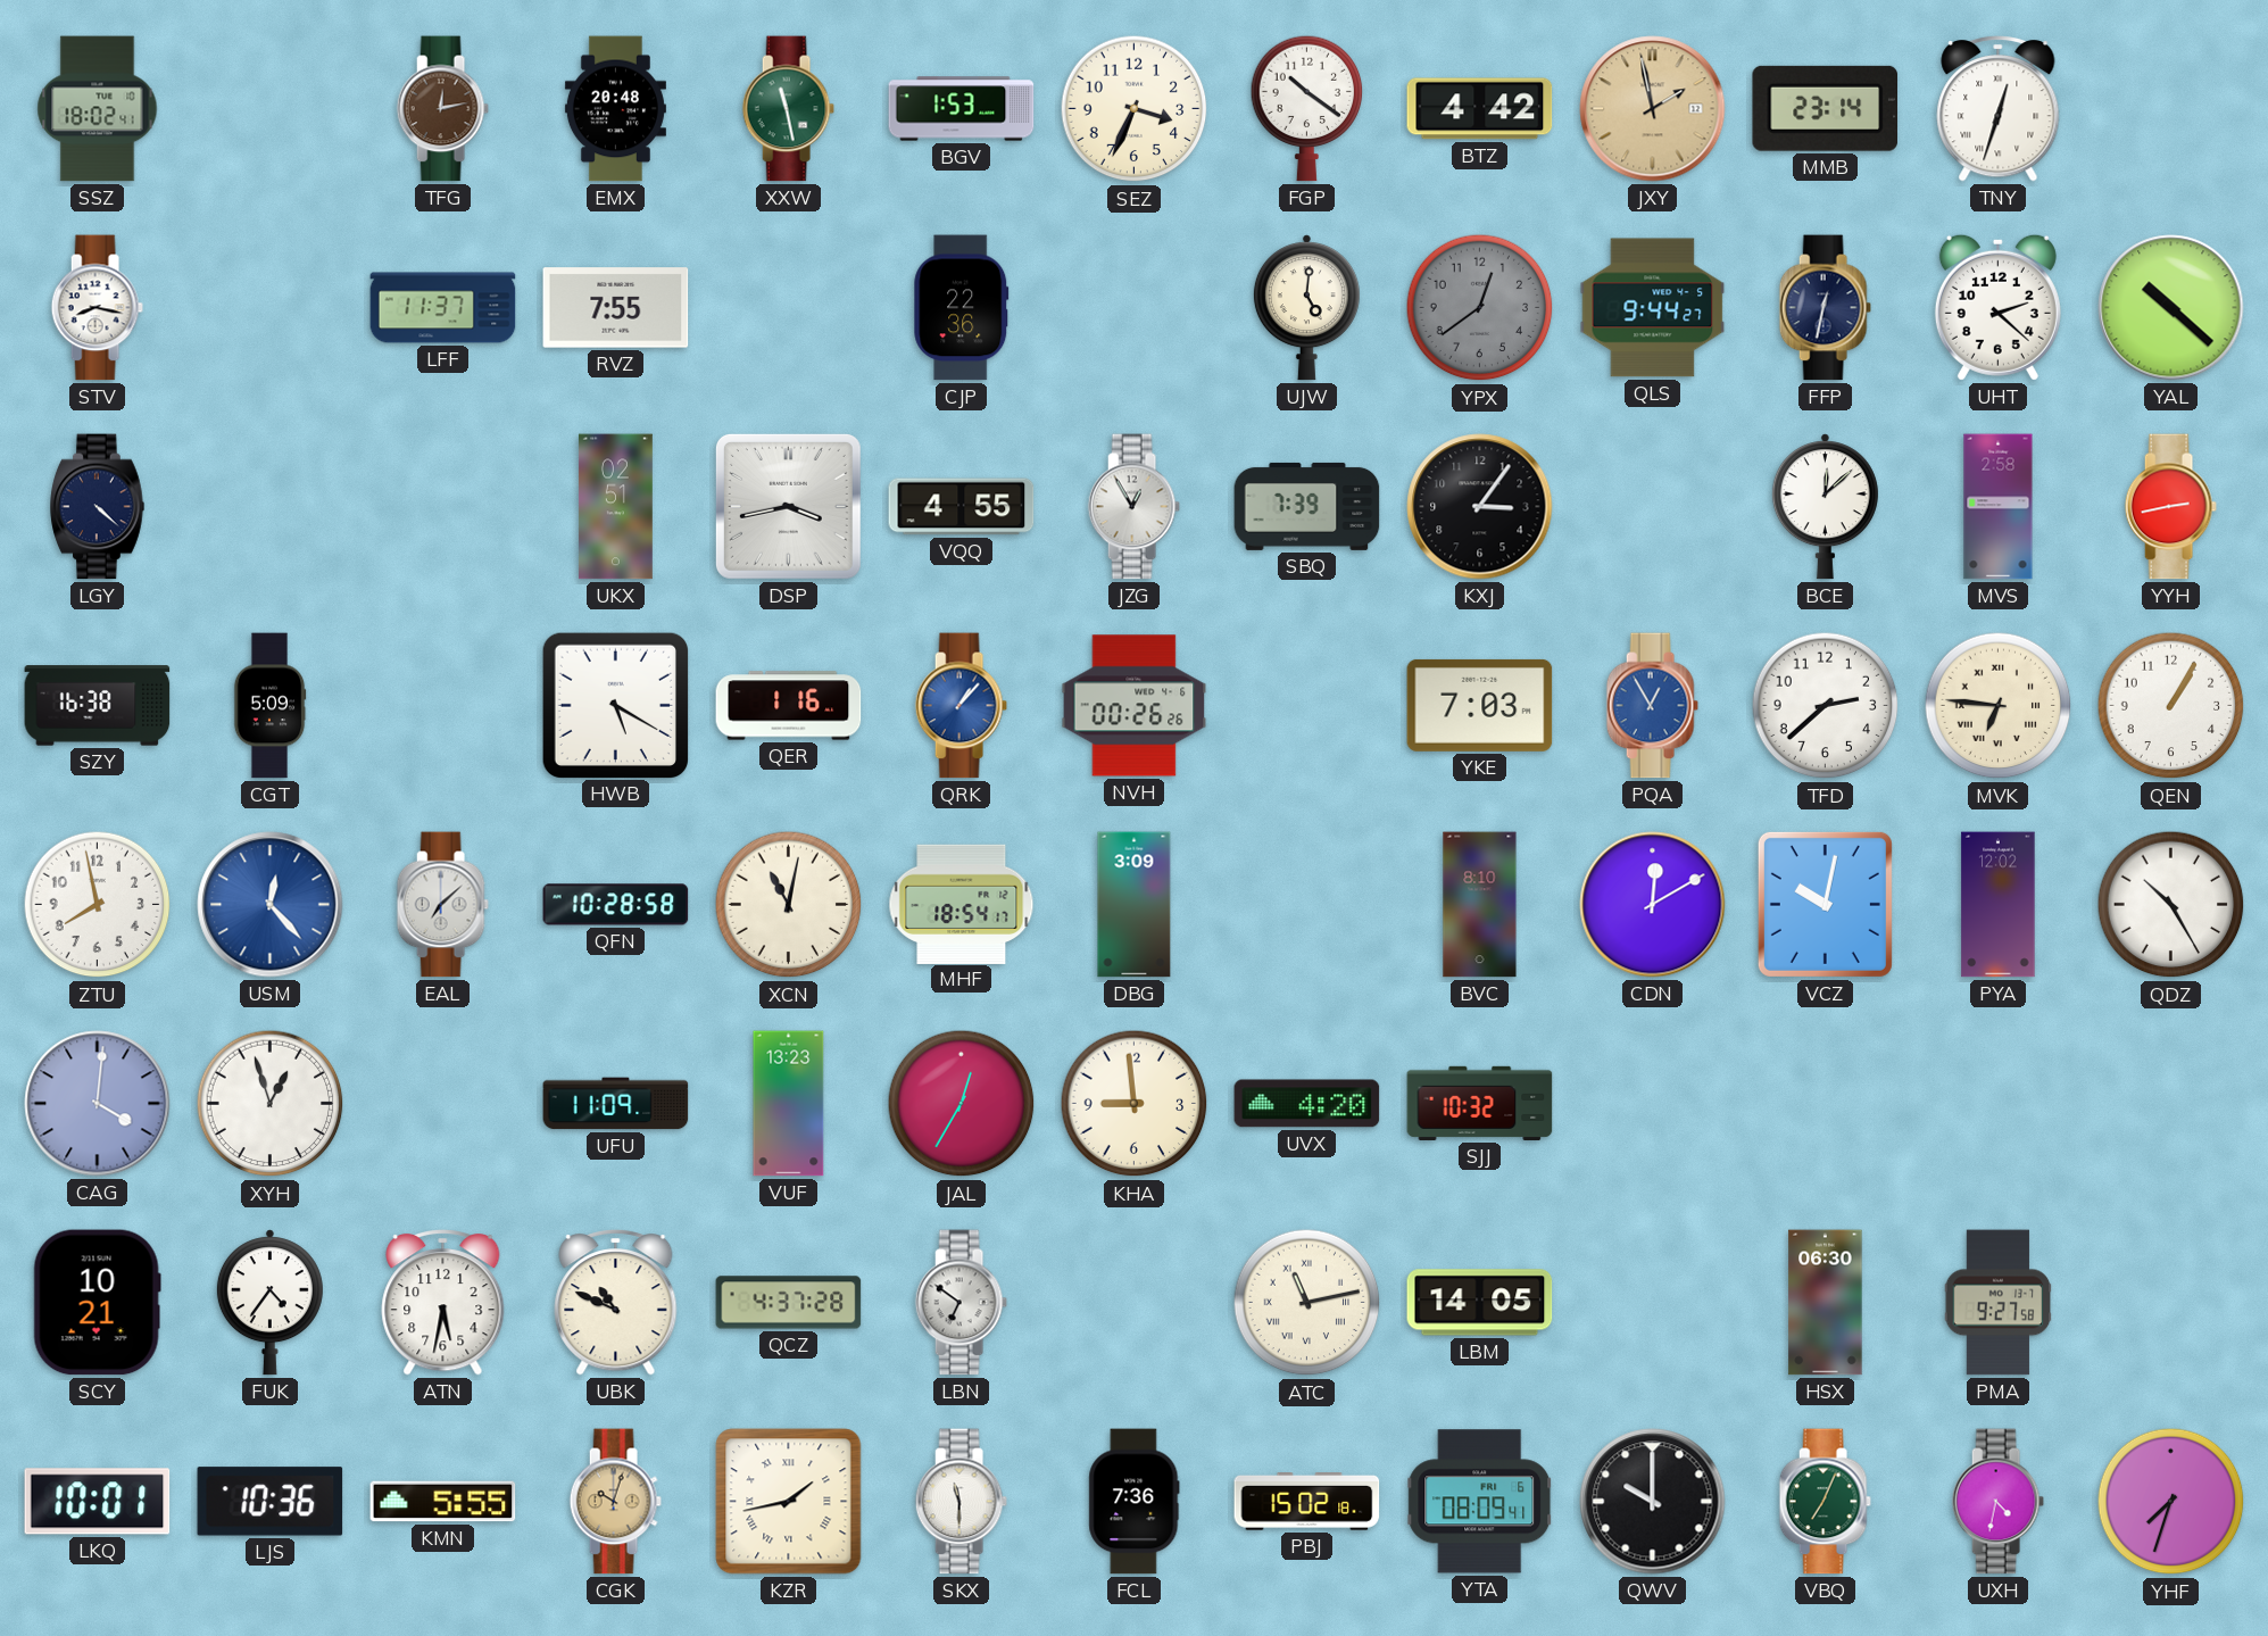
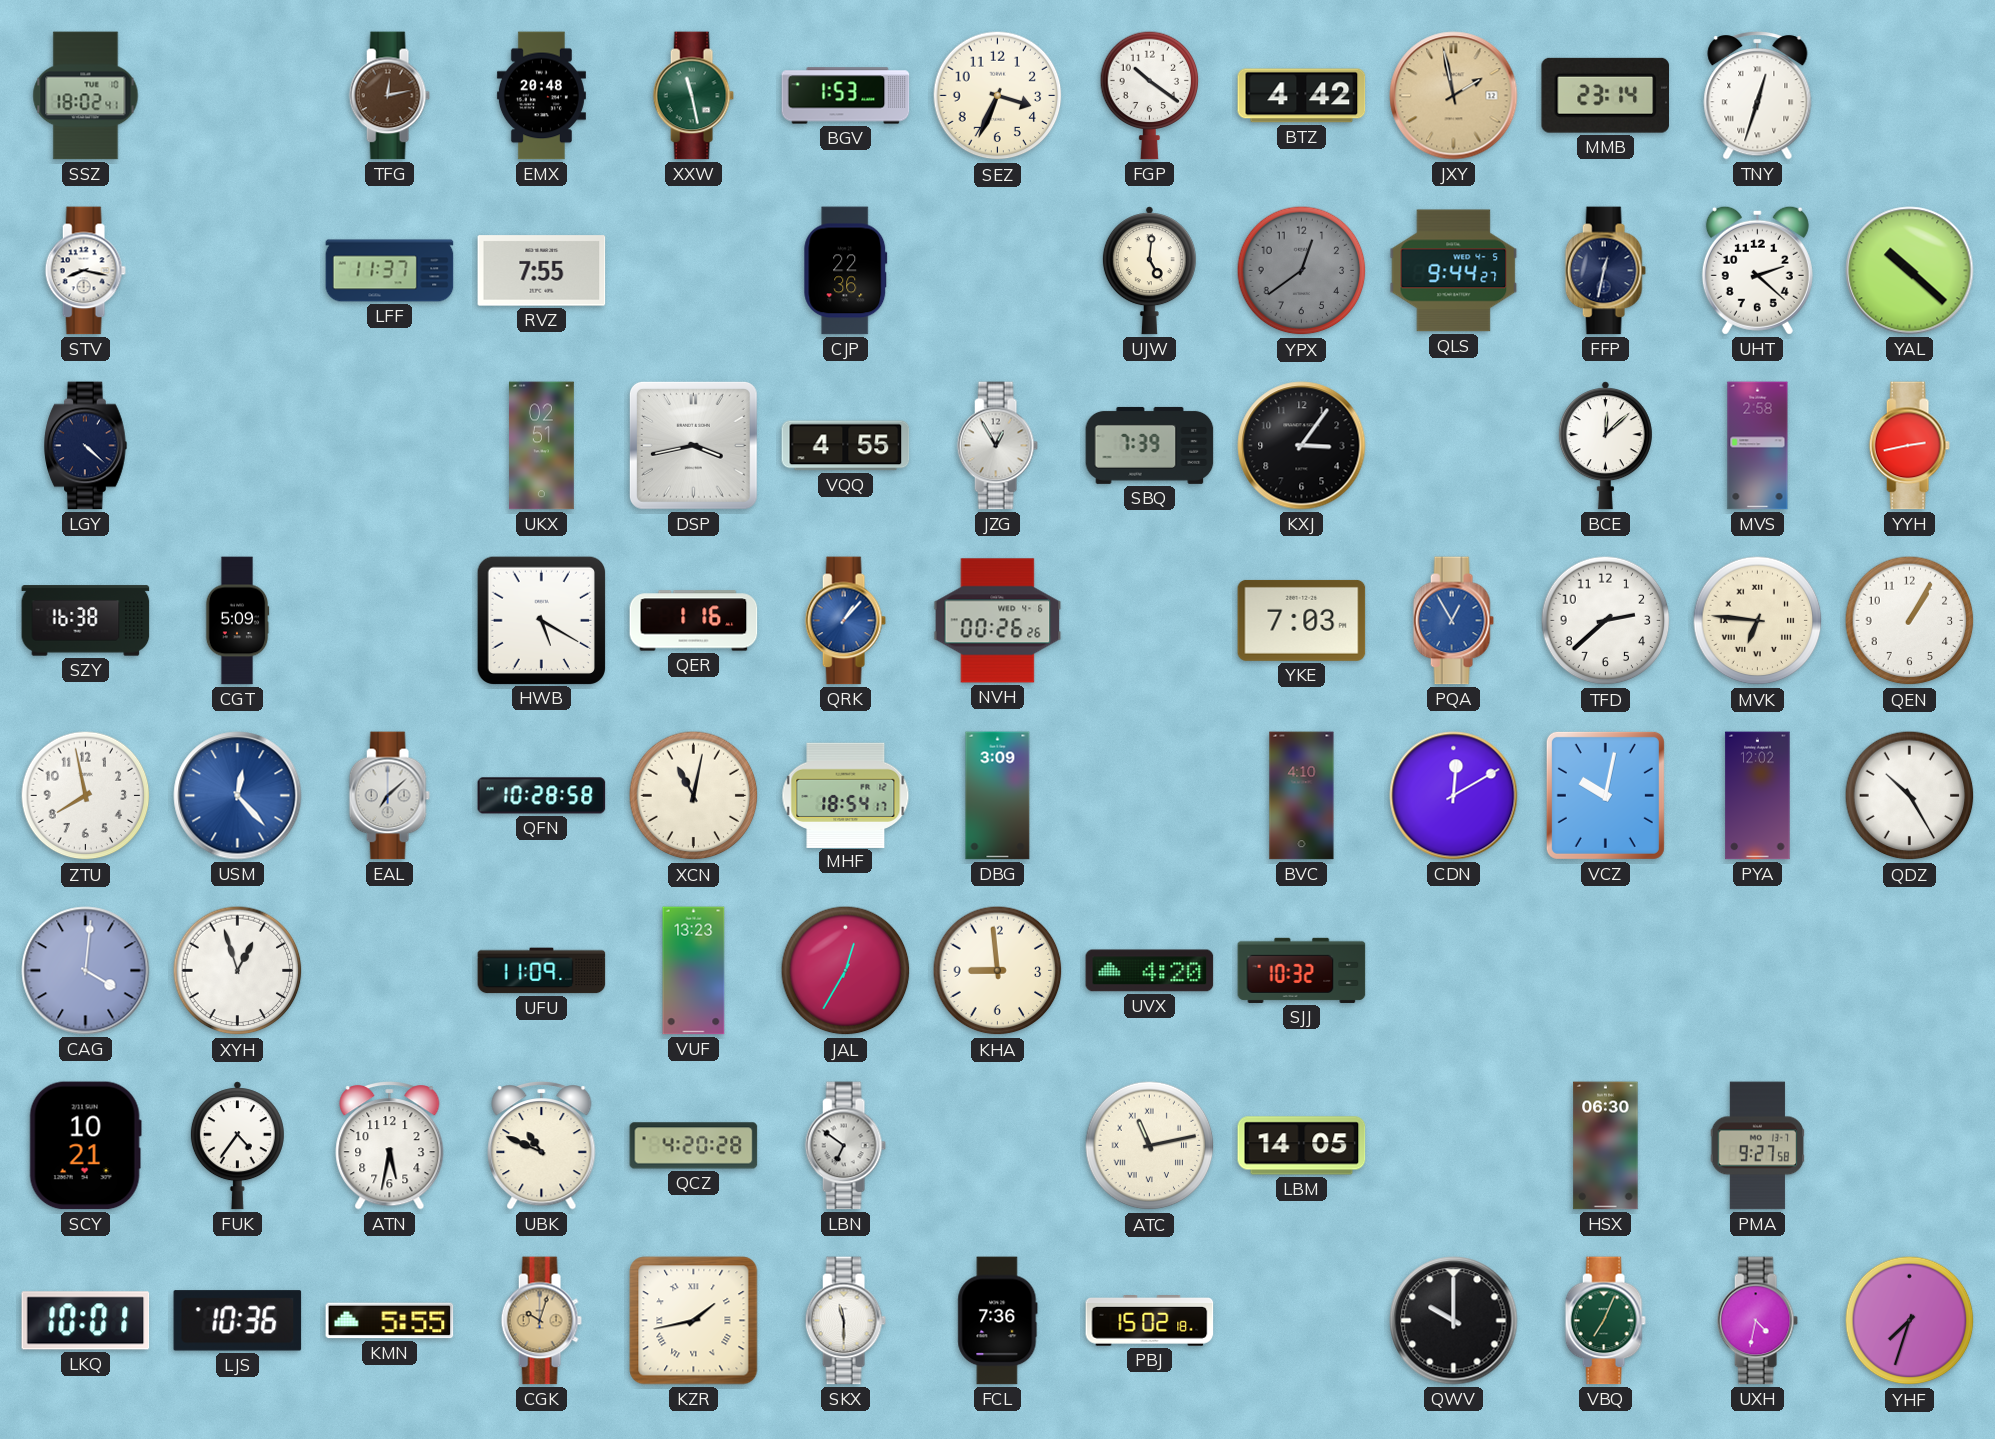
BVC: 8:10 -> 4:10
QCZ: 4:37 -> 4:20
YTA: 08:09 -> none
